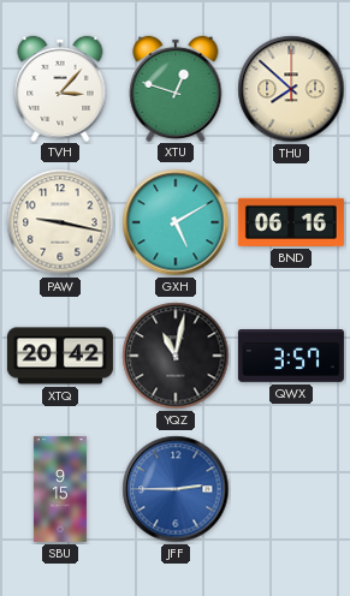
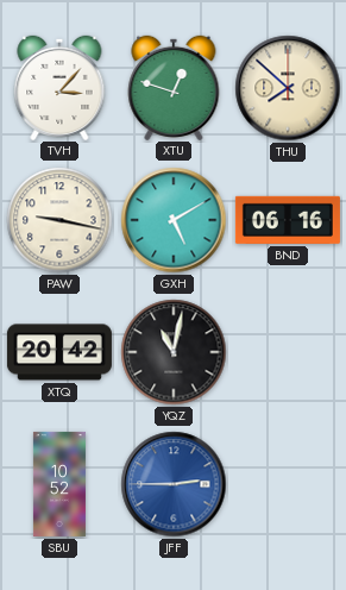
QWX: 3:57 -> none
SBU: 9:15 -> 10:52
